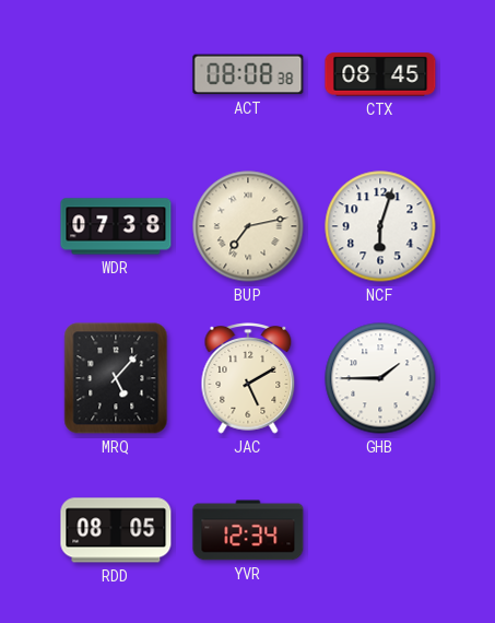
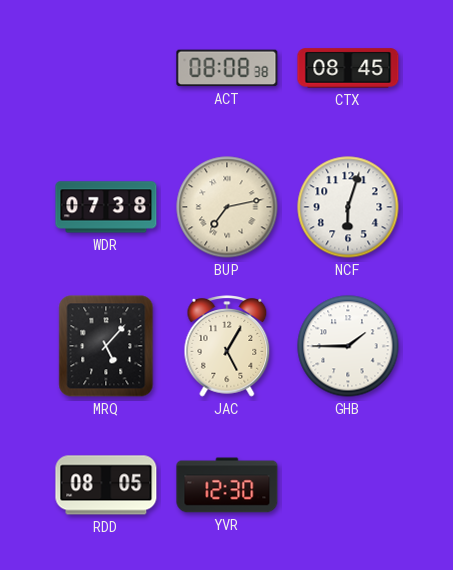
JAC: 5:10 -> 5:05
YVR: 12:34 -> 12:30
